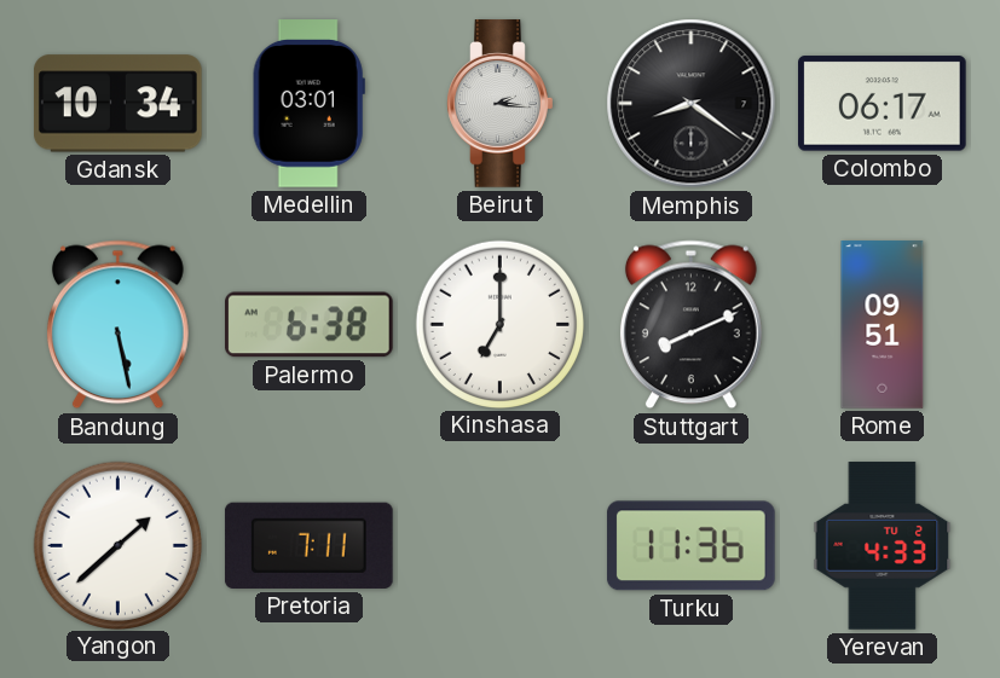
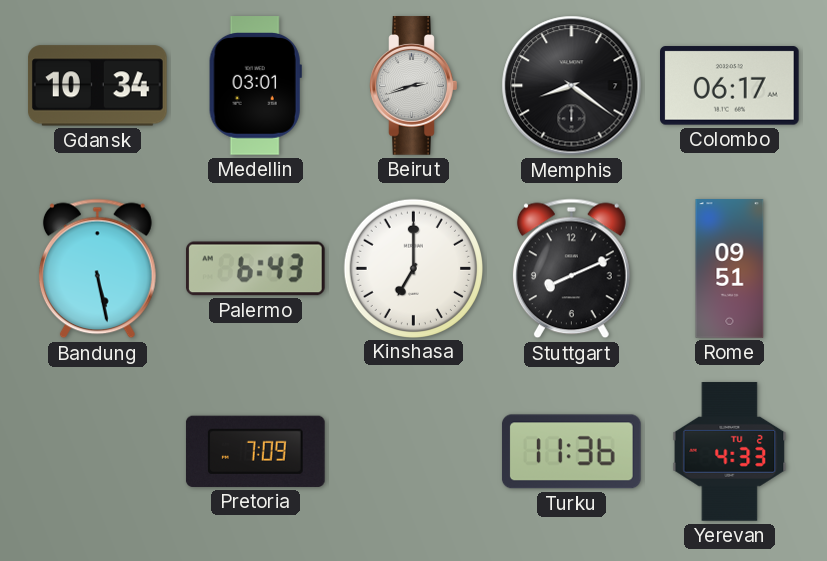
Beirut: 2:16 -> 2:42
Palermo: 6:38 -> 6:43
Yangon: 1:38 -> none
Pretoria: 7:11 -> 7:09
